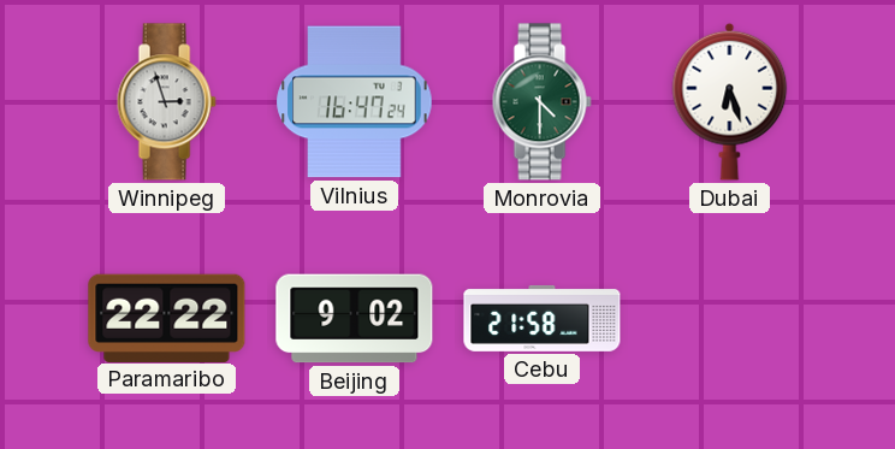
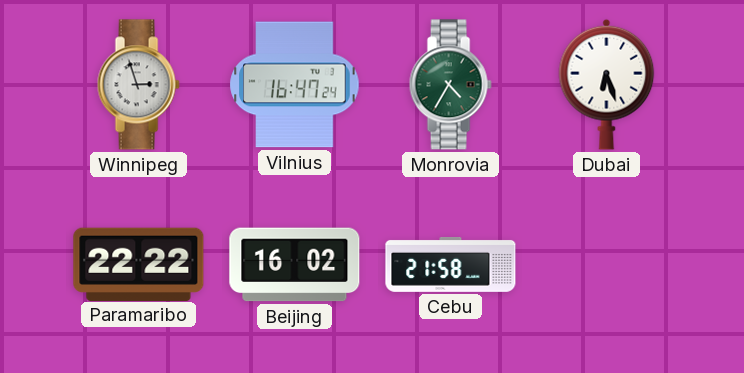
Monrovia: 4:30 -> 4:35
Beijing: 9:02 -> 16:02
